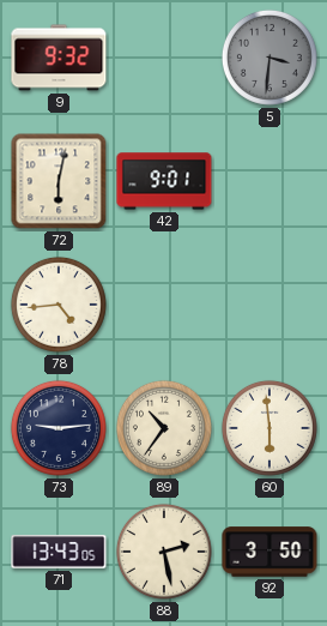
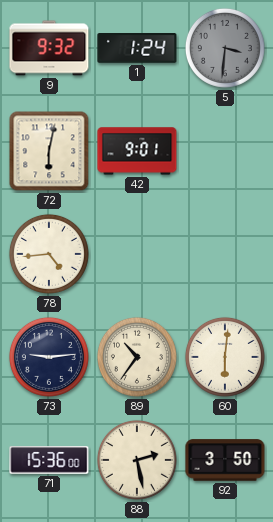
1: none -> 1:24
60: 5:59 -> 6:01
71: 13:43 -> 15:36
